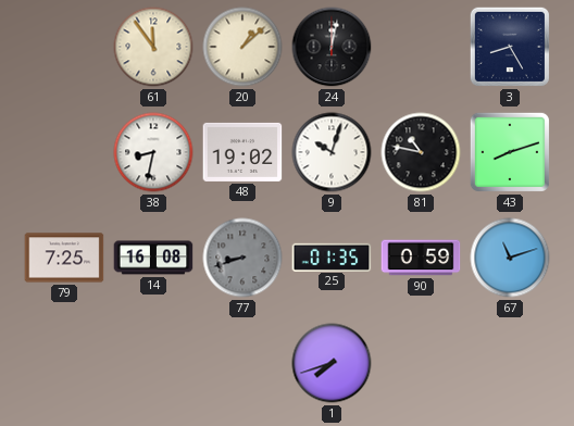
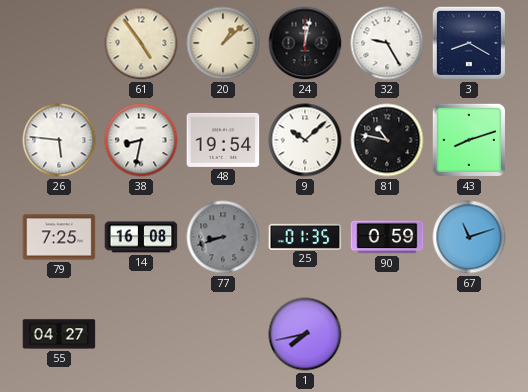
61: 11:54 -> 4:54
32: none -> 9:25
3: 8:25 -> 8:20
26: none -> 5:46
48: 19:02 -> 19:54
9: 10:03 -> 10:08
55: none -> 04:27
1: 7:42 -> 7:43
